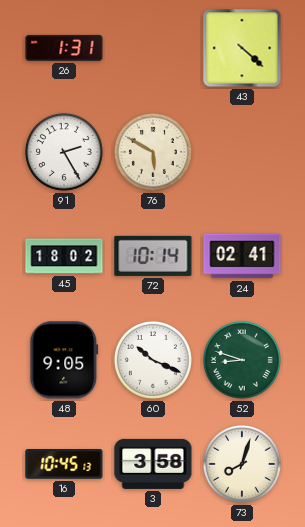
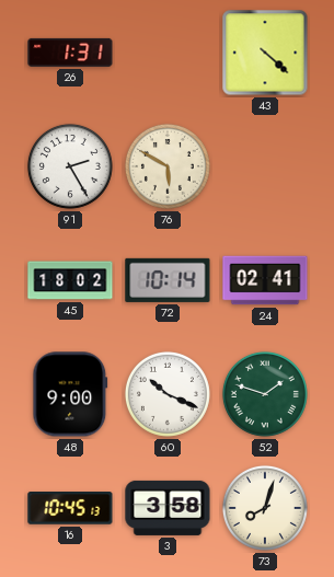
48: 9:05 -> 9:00
52: 8:48 -> 1:48
